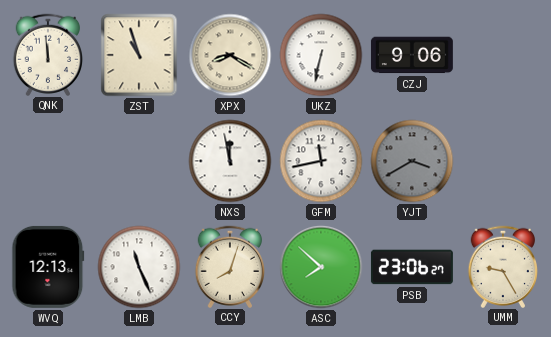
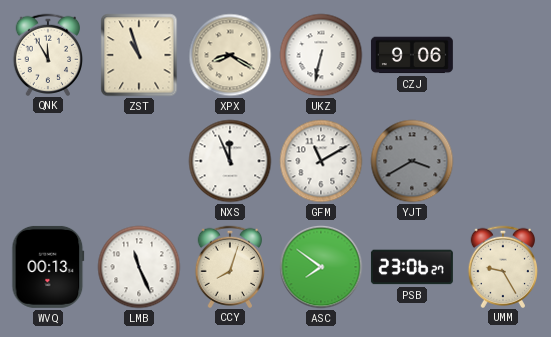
QNK: 11:59 -> 11:55
NXS: 11:58 -> 11:56
GFM: 11:43 -> 11:10
WVQ: 12:13 -> 00:13
ASC: 7:52 -> 7:51
